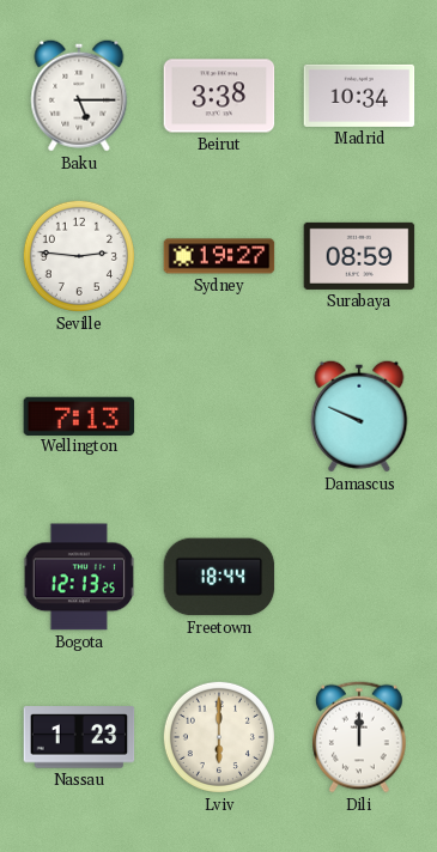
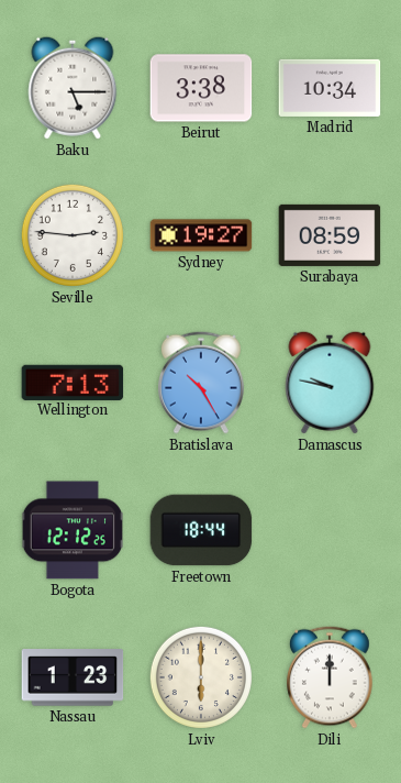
Bratislava: none -> 10:25
Damascus: 9:49 -> 9:47
Bogota: 12:13 -> 12:12
